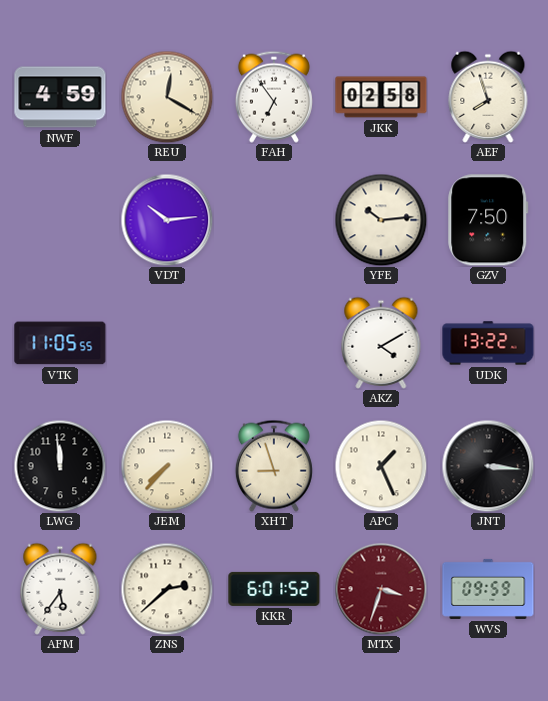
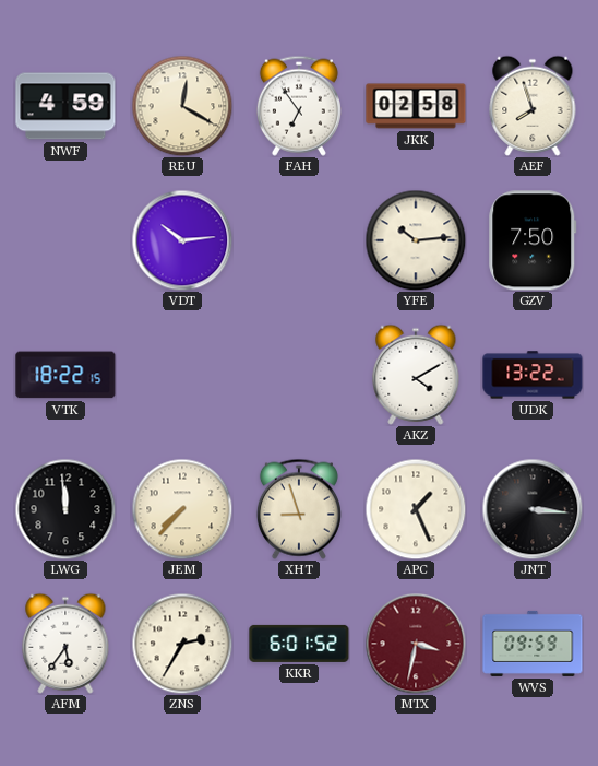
VTK: 11:05 -> 18:22
ZNS: 2:38 -> 2:35
MTX: 3:33 -> 3:32
